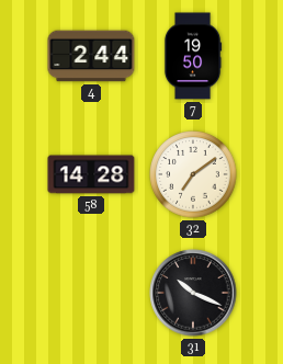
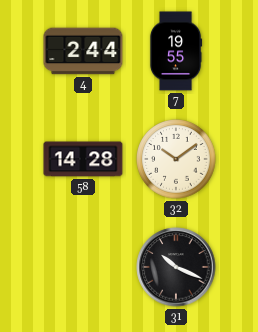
7: 19:50 -> 19:55
32: 7:09 -> 10:09
